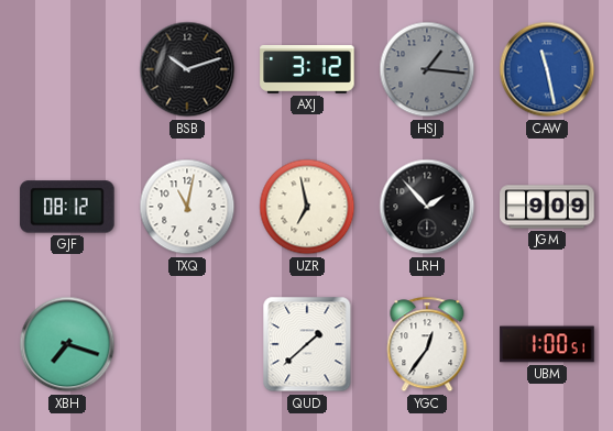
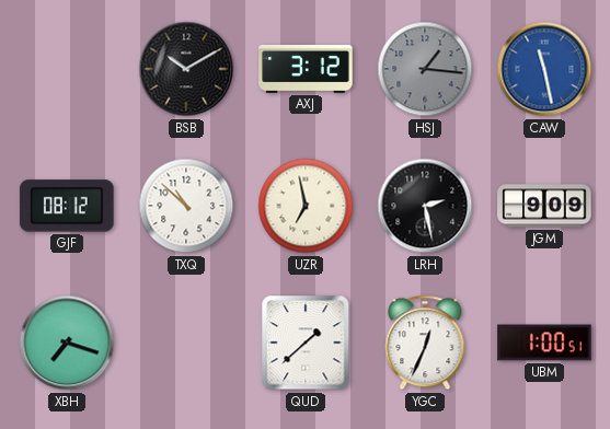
BSB: 10:12 -> 10:10
TXQ: 11:02 -> 10:52
LRH: 1:53 -> 2:28
YGC: 12:36 -> 12:34
